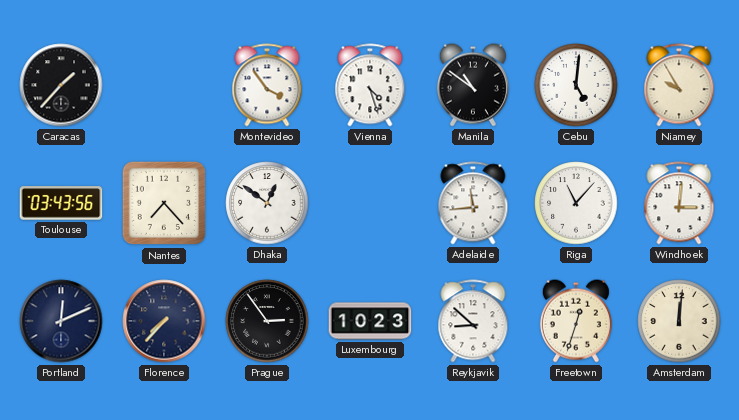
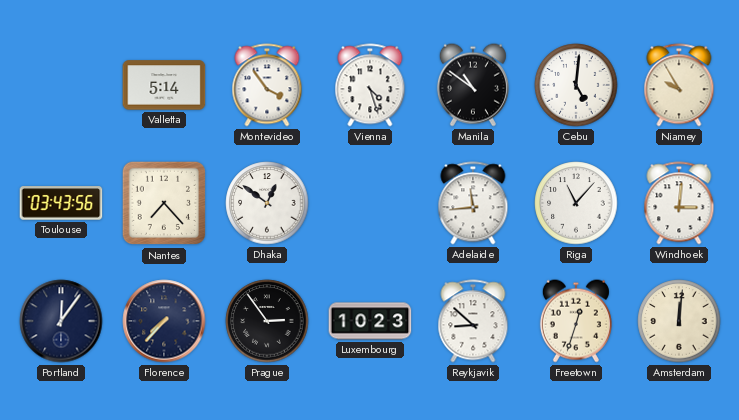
Caracas: 1:37 -> none
Valletta: none -> 5:14
Portland: 12:11 -> 12:06
